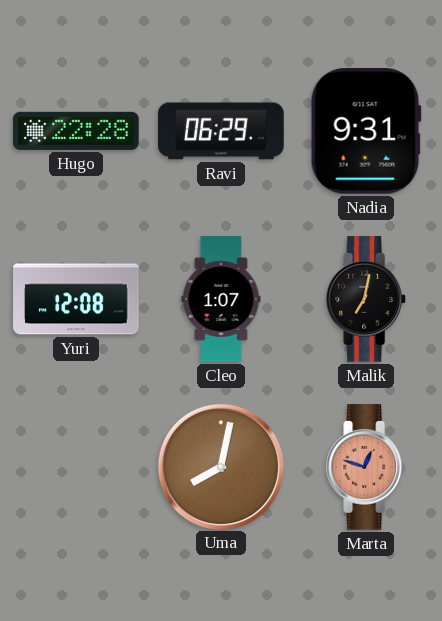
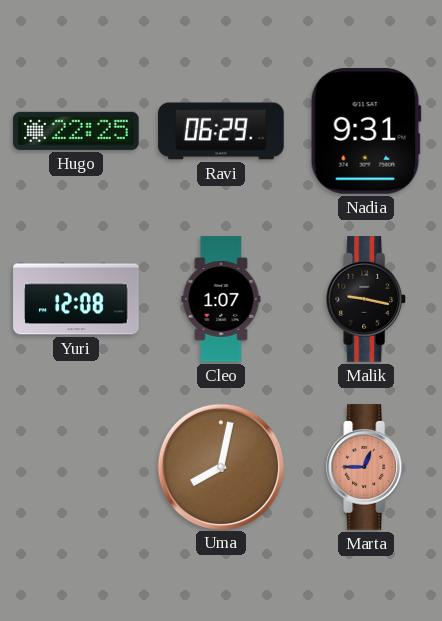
Hugo: 22:28 -> 22:25
Malik: 7:02 -> 9:17
Marta: 12:48 -> 12:45
